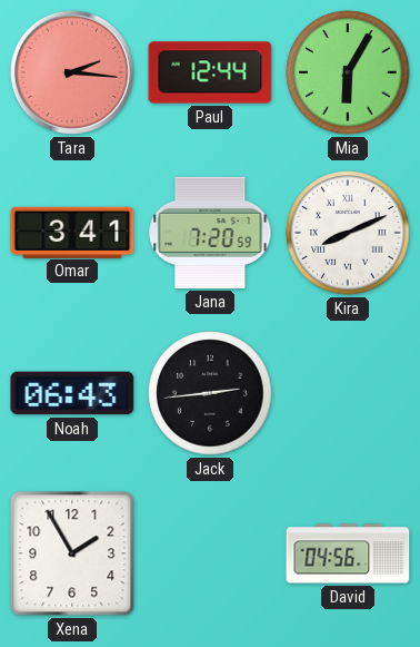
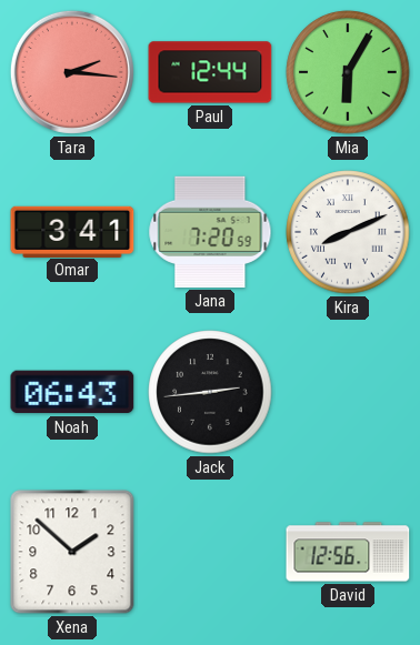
Xena: 1:55 -> 1:52
David: 04:56 -> 12:56
